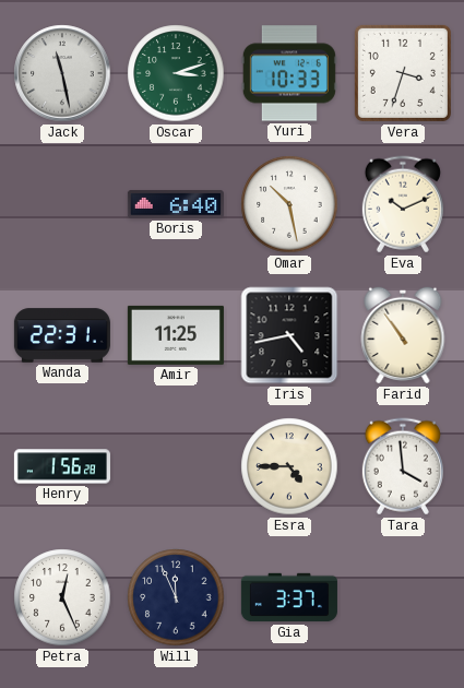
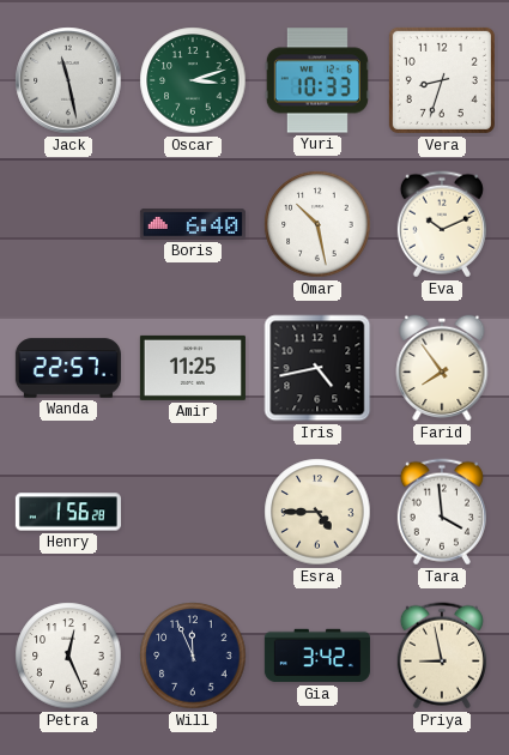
Vera: 3:33 -> 8:33
Wanda: 22:31 -> 22:57
Farid: 10:54 -> 7:54
Gia: 3:37 -> 3:42
Priya: none -> 8:58
